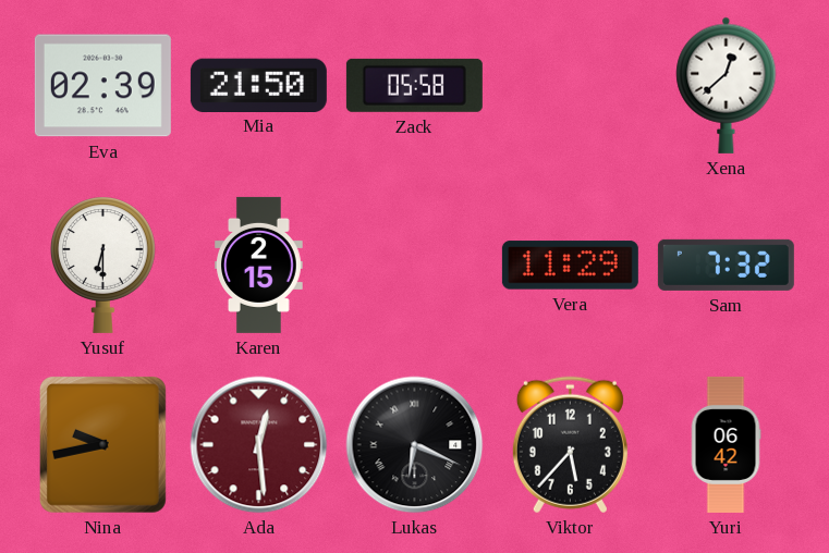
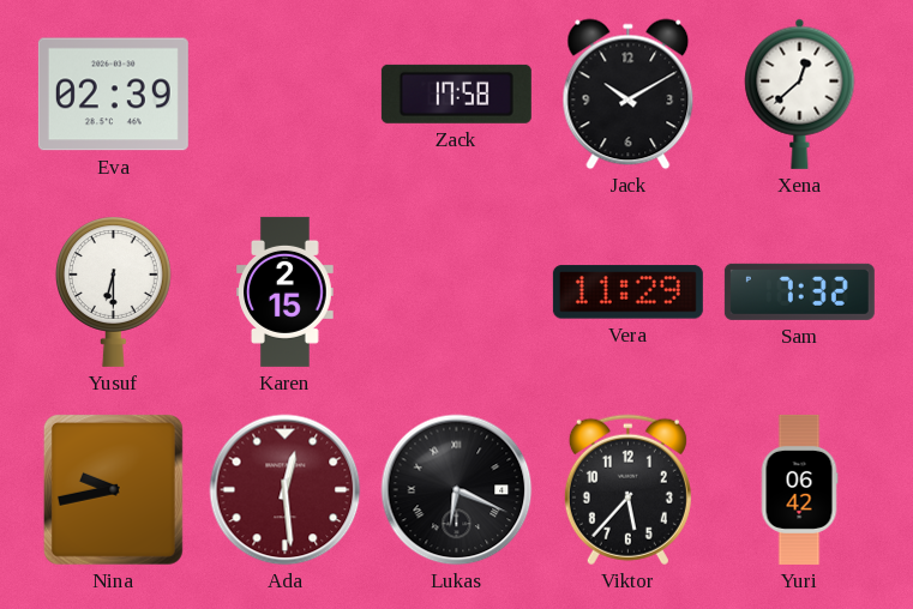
Mia: 21:50 -> none
Zack: 05:58 -> 17:58
Jack: none -> 10:10
